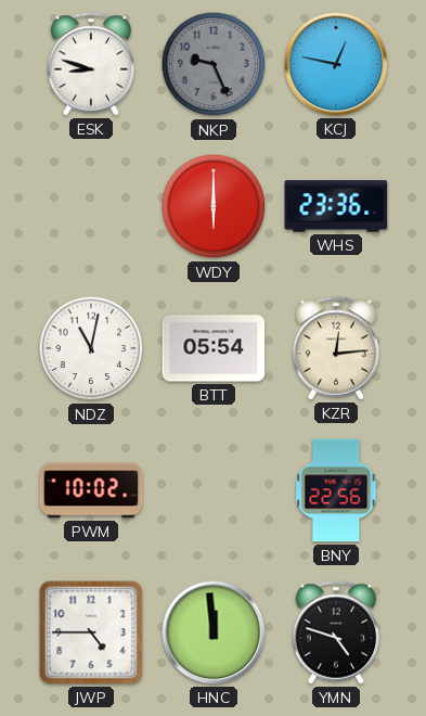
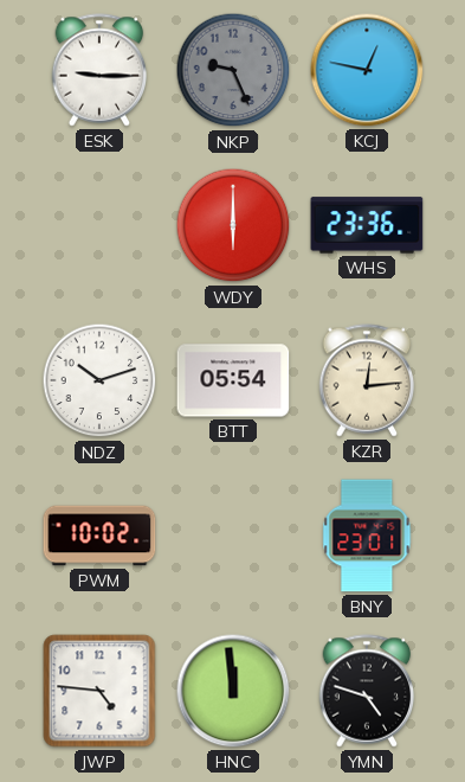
ESK: 8:48 -> 9:15
NDZ: 11:02 -> 10:12
BNY: 22:56 -> 23:01
JWP: 4:45 -> 4:46
